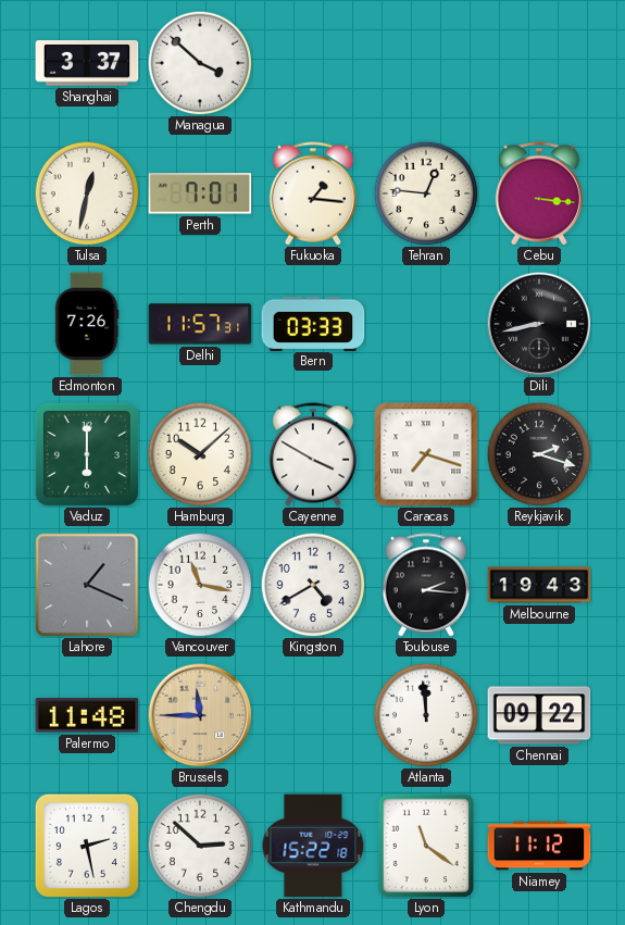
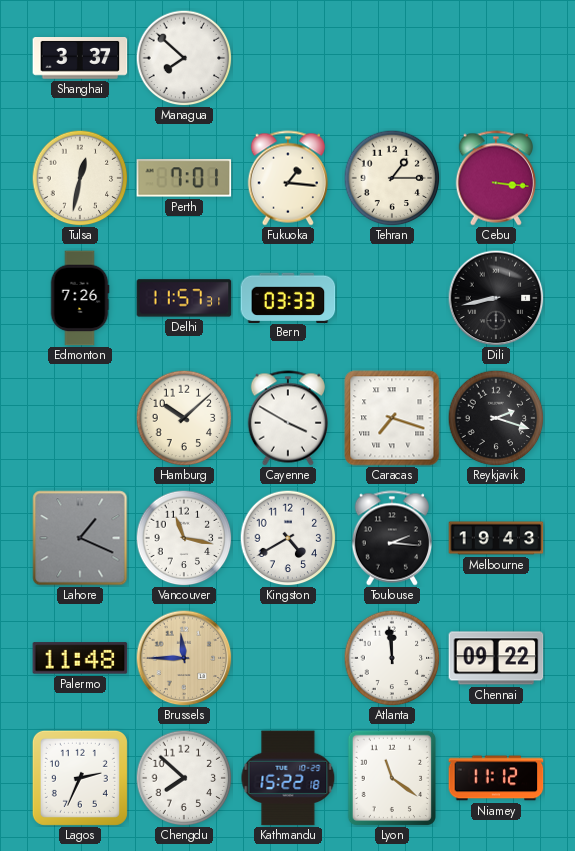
Managua: 3:52 -> 7:52
Tehran: 12:46 -> 1:15
Vaduz: 6:00 -> none
Lagos: 2:28 -> 2:34
Chengdu: 2:52 -> 7:52
